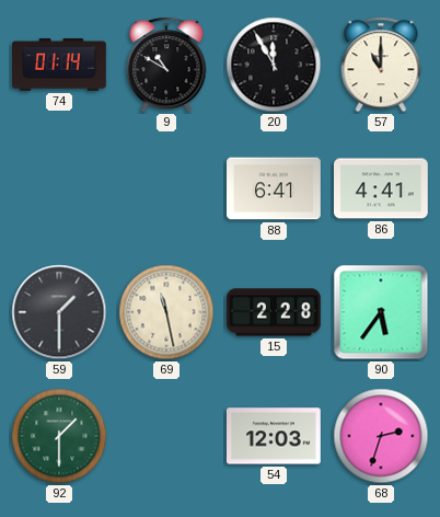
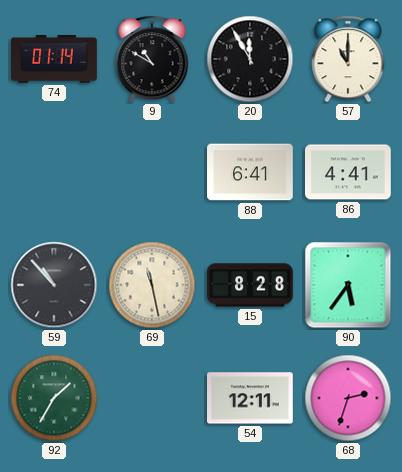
59: 1:30 -> 10:53
15: 2:28 -> 8:28
92: 1:30 -> 1:35
54: 12:03 -> 12:11
